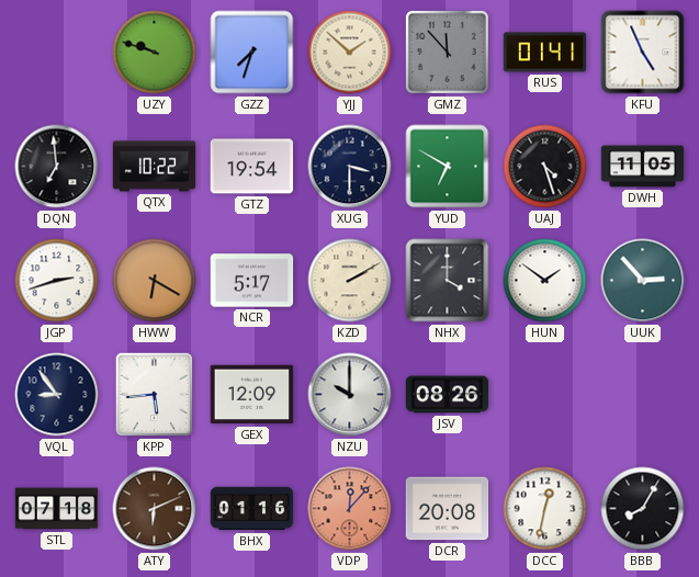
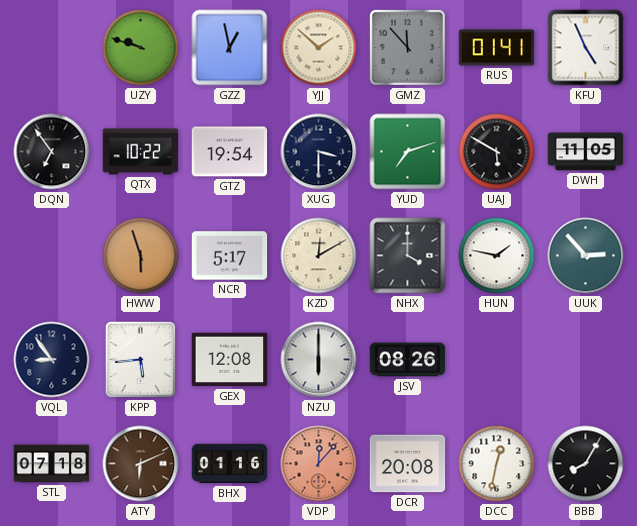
GZZ: 7:33 -> 12:58
DQN: 6:59 -> 6:54
YUD: 6:50 -> 7:12
UAJ: 4:27 -> 5:50
JGP: 2:42 -> none
HWW: 6:20 -> 5:57
KZD: 2:10 -> 12:10
HUN: 1:51 -> 1:47
GEX: 12:09 -> 12:08
NZU: 10:00 -> 6:00
